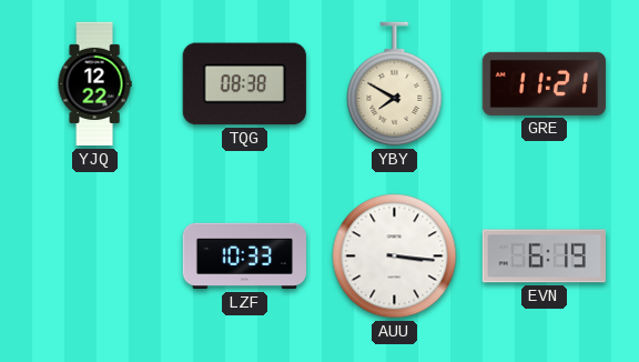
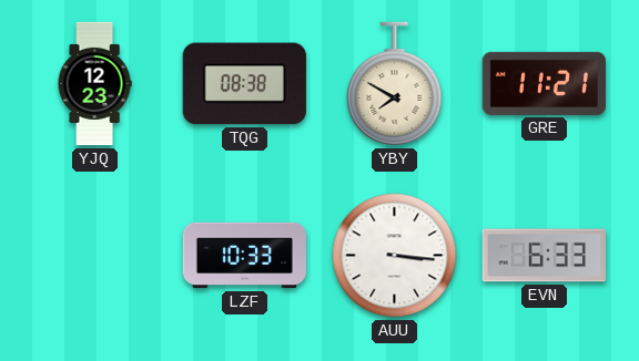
YJQ: 12:22 -> 12:23
EVN: 6:19 -> 6:33
